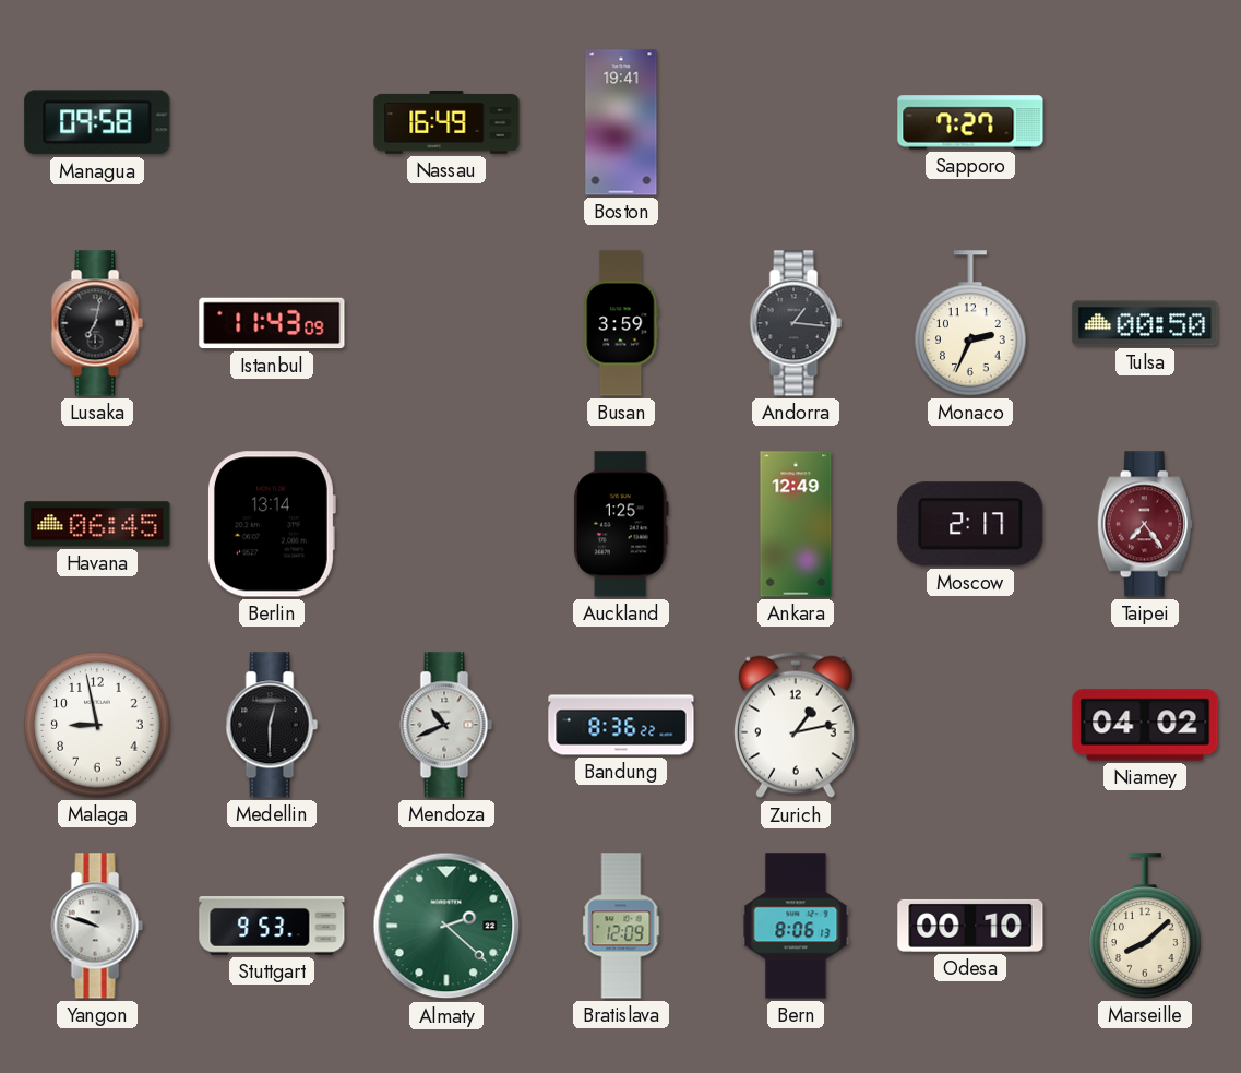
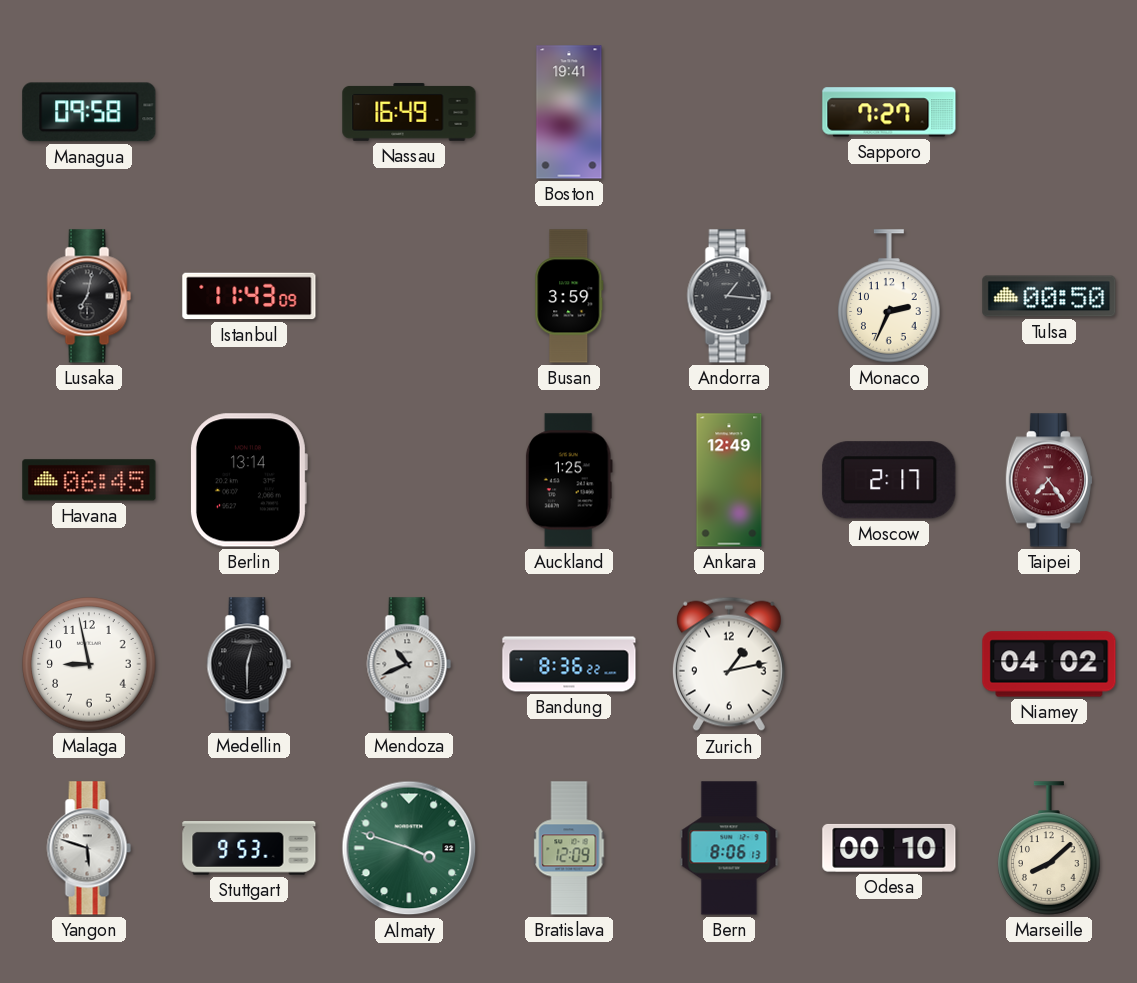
Yangon: 9:48 -> 5:48
Almaty: 2:22 -> 3:48
